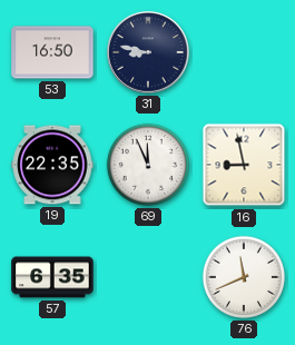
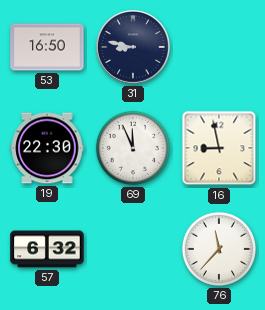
19: 22:35 -> 22:30
57: 6:35 -> 6:32
76: 11:41 -> 11:37
